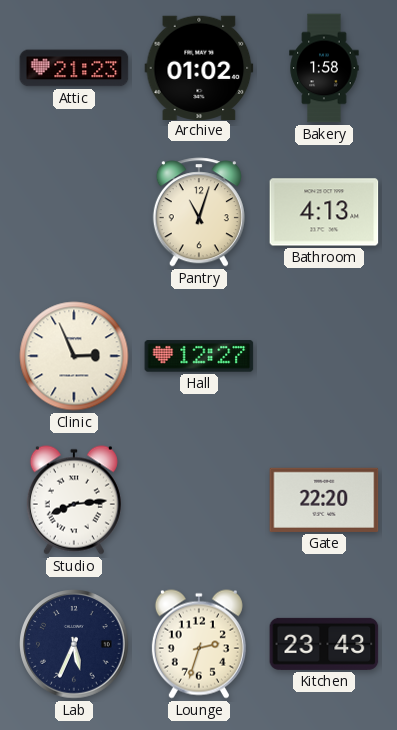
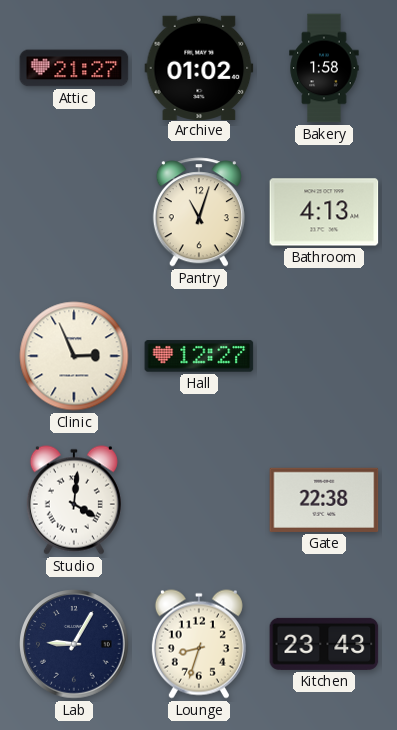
Attic: 21:23 -> 21:27
Studio: 8:14 -> 4:01
Gate: 22:20 -> 22:38
Lab: 5:34 -> 9:05
Lounge: 2:33 -> 8:33
